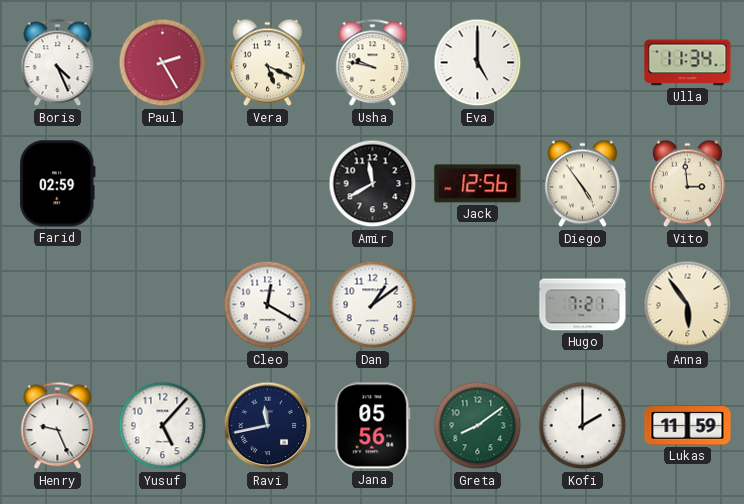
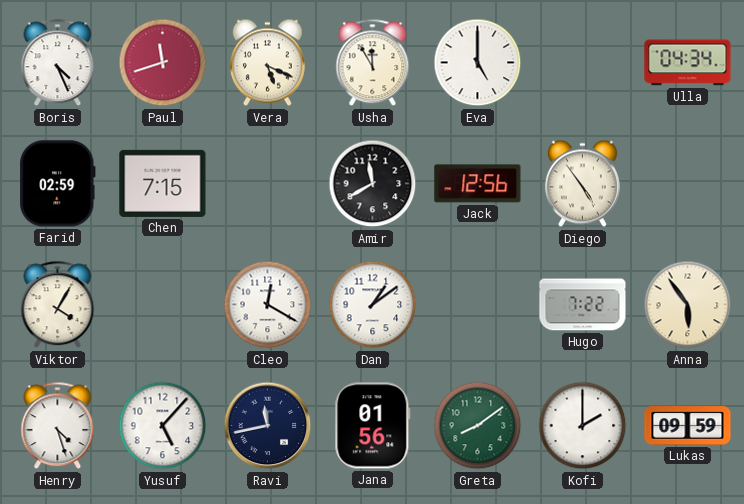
Paul: 2:25 -> 11:42
Usha: 9:47 -> 11:55
Ulla: 11:34 -> 04:34
Chen: none -> 7:15
Vito: 2:59 -> none
Viktor: none -> 4:05
Hugo: 7:21 -> 7:22
Henry: 9:26 -> 4:27
Jana: 05:56 -> 01:56
Lukas: 11:59 -> 09:59
